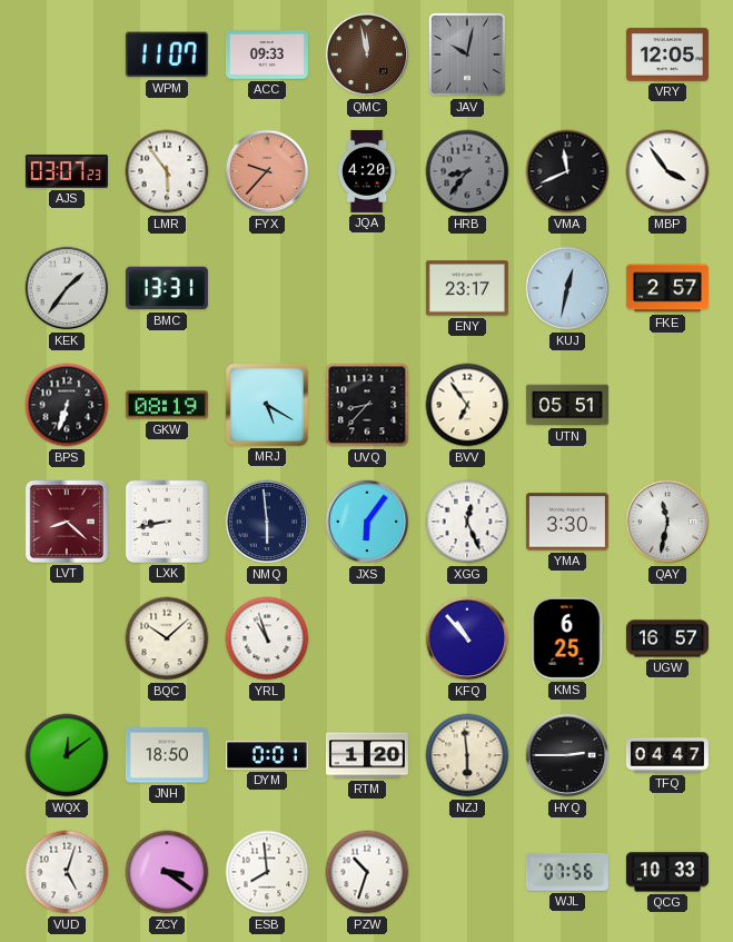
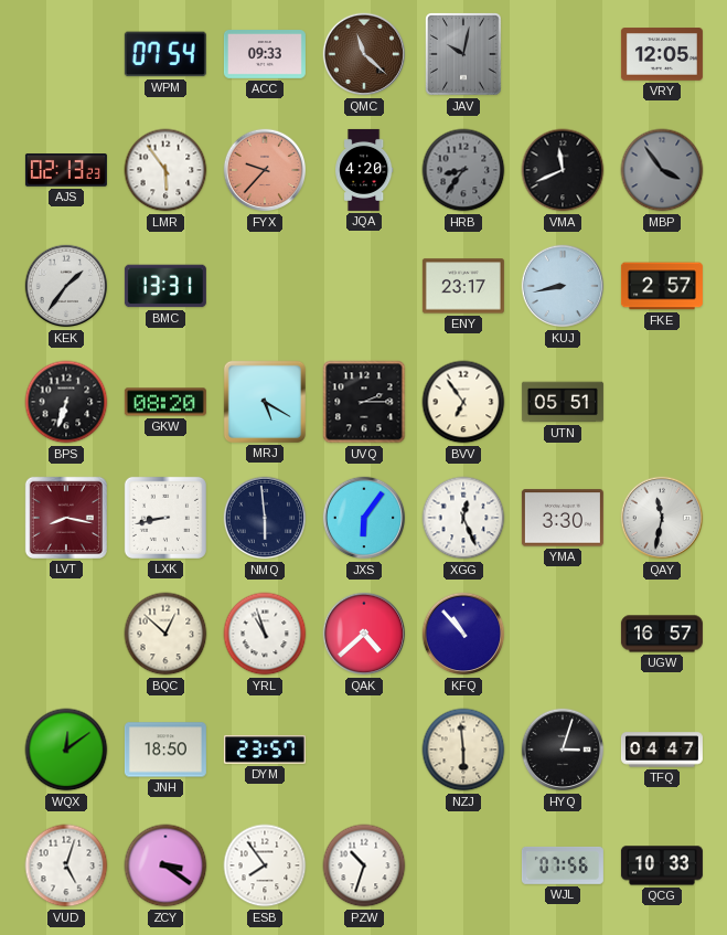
WPM: 11:07 -> 07:54
QMC: 11:58 -> 11:22
AJS: 03:07 -> 02:13
MBP dial: white -> grey
KUJ: 12:32 -> 8:43
GKW: 08:19 -> 08:20
UVQ: 8:37 -> 2:15
LVT: 8:22 -> 8:17
BQC: 10:08 -> 12:52
QAK: none -> 4:38
KMS: 6:25 -> none
DYM: 0:01 -> 23:57
RTM: 1:20 -> none
HYQ: 2:45 -> 3:03
ESB: 7:59 -> 7:54
